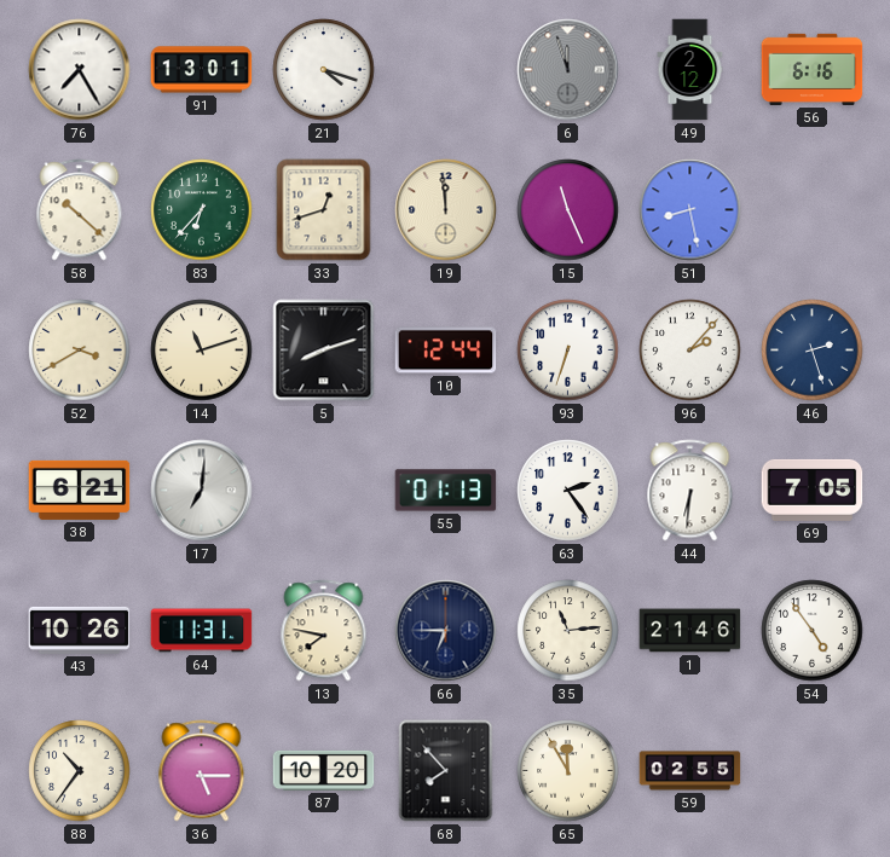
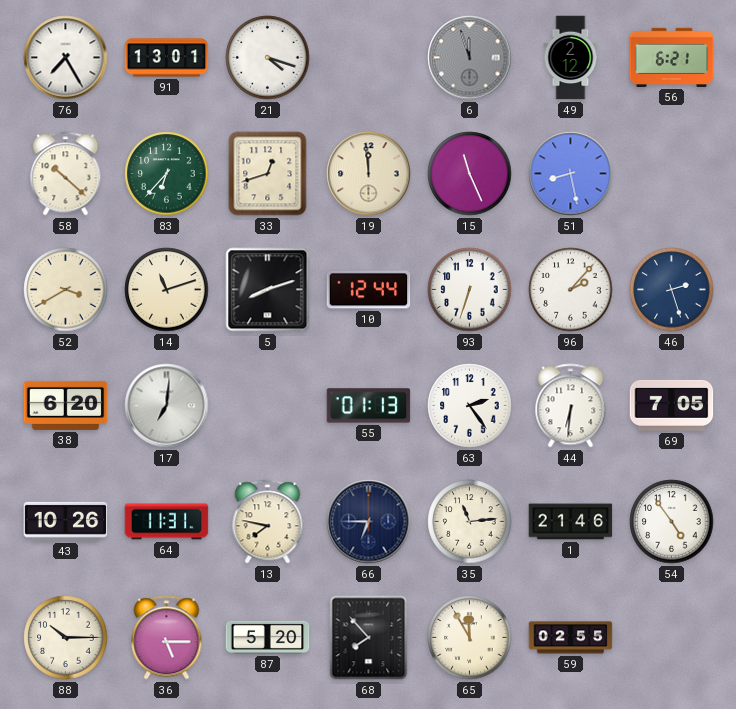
56: 6:16 -> 6:21
38: 6:21 -> 6:20
88: 10:36 -> 10:15
87: 10:20 -> 5:20
